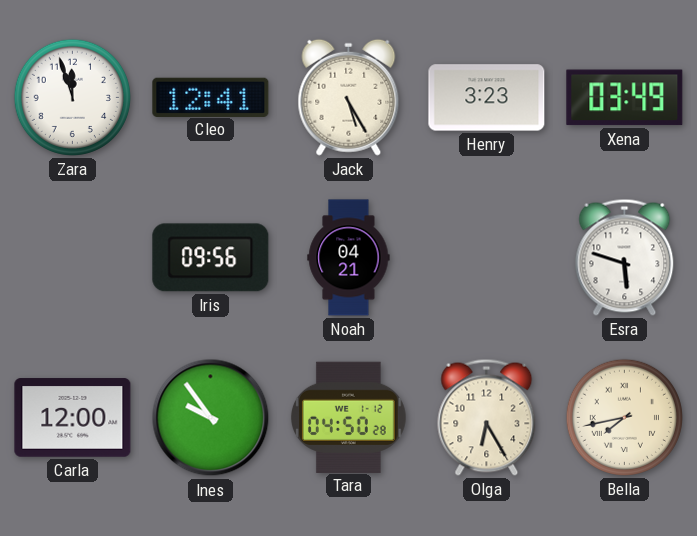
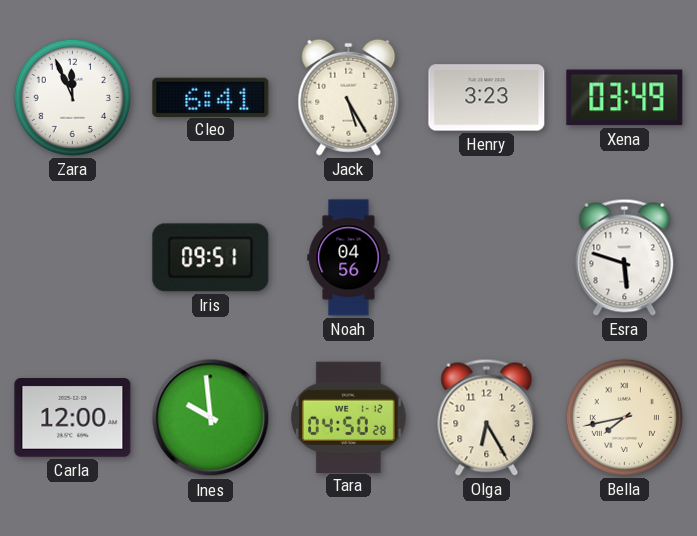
Zara: 11:57 -> 11:56
Cleo: 12:41 -> 6:41
Iris: 09:56 -> 09:51
Noah: 04:21 -> 04:56
Ines: 9:54 -> 9:59
